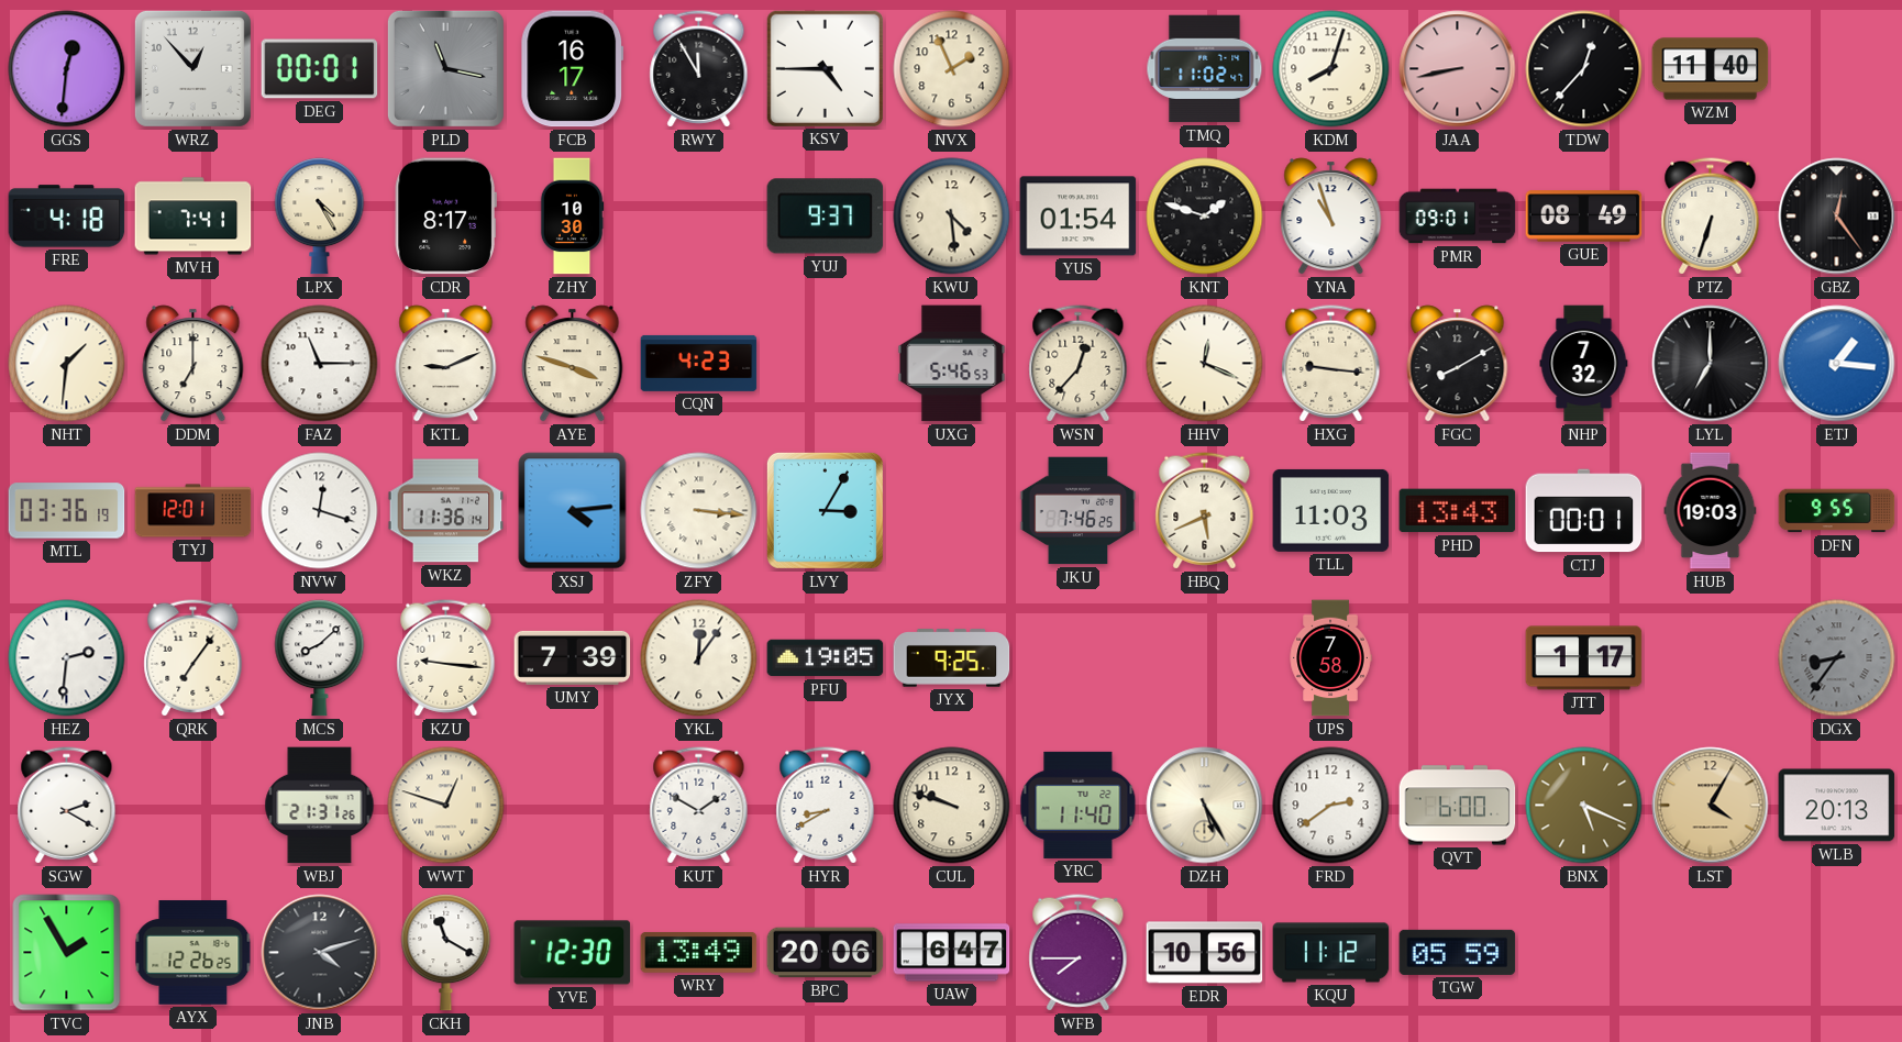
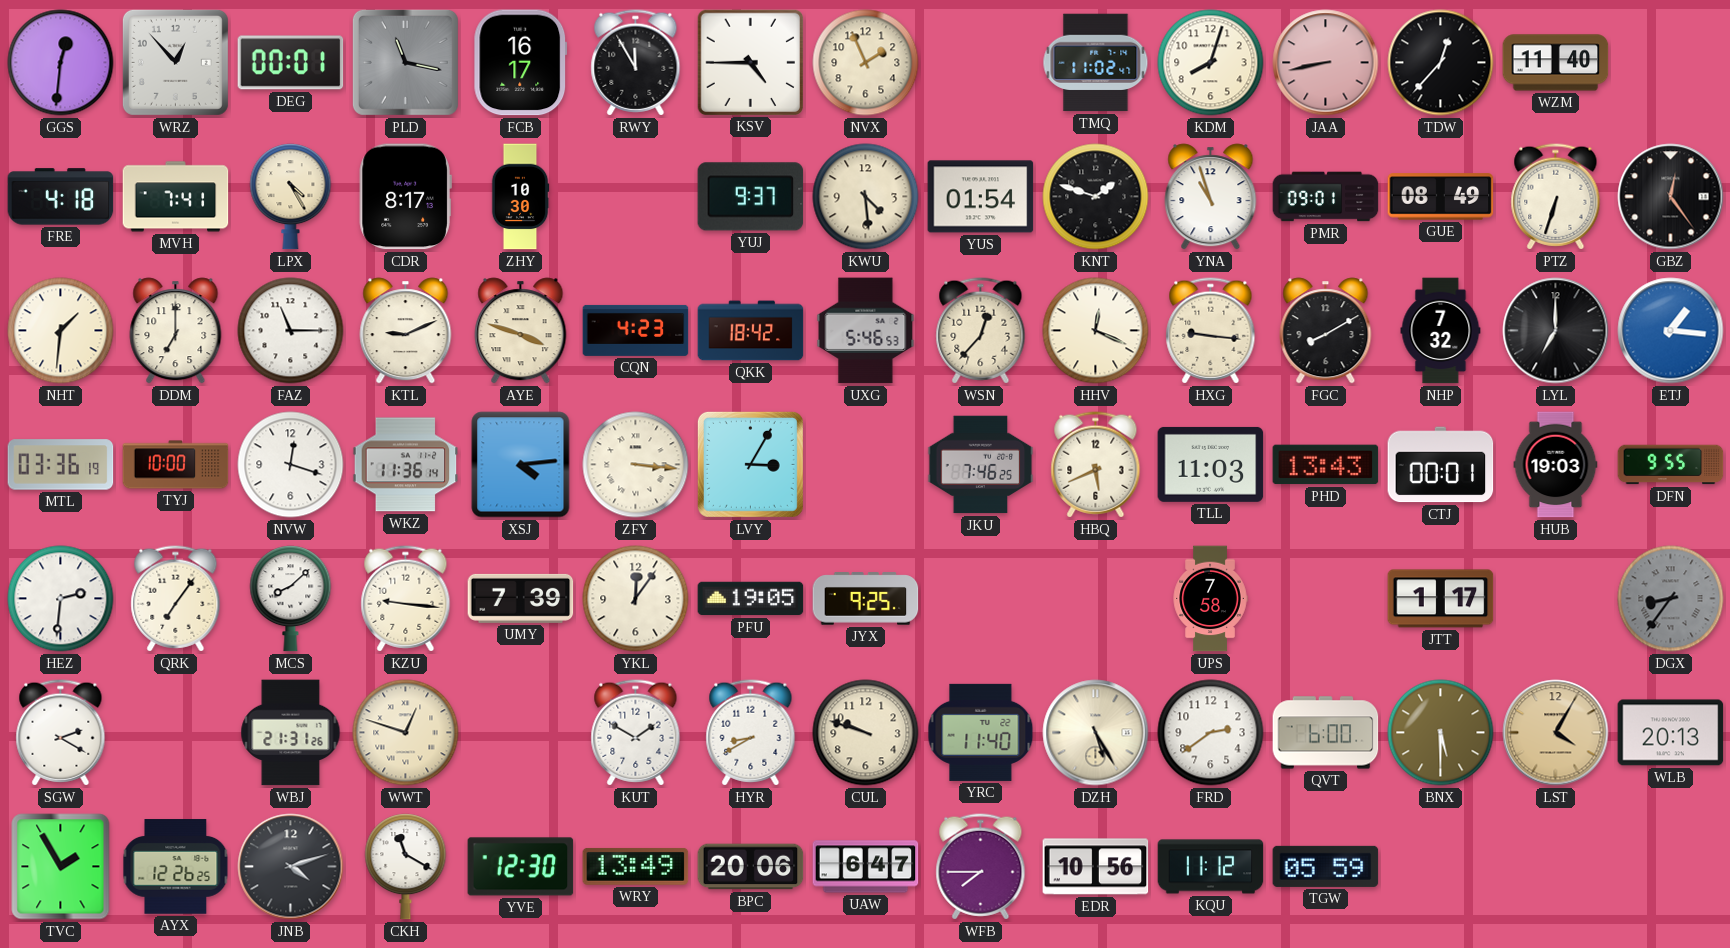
QKK: none -> 18:42
TYJ: 12:01 -> 10:00
BNX: 5:19 -> 5:30
